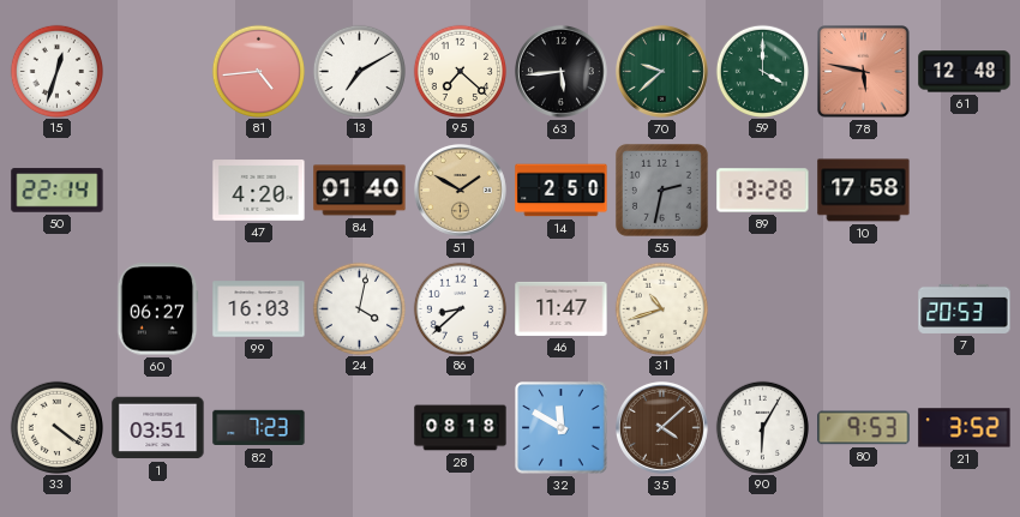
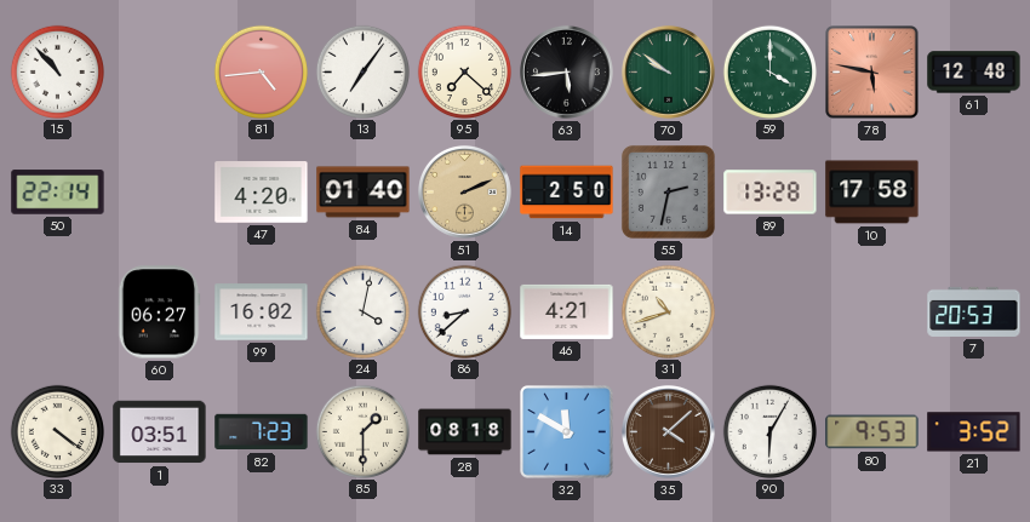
15: 12:33 -> 10:53
13: 7:10 -> 7:06
70: 9:38 -> 9:51
51: 1:50 -> 2:11
99: 16:03 -> 16:02
46: 11:47 -> 4:21
85: none -> 1:30
